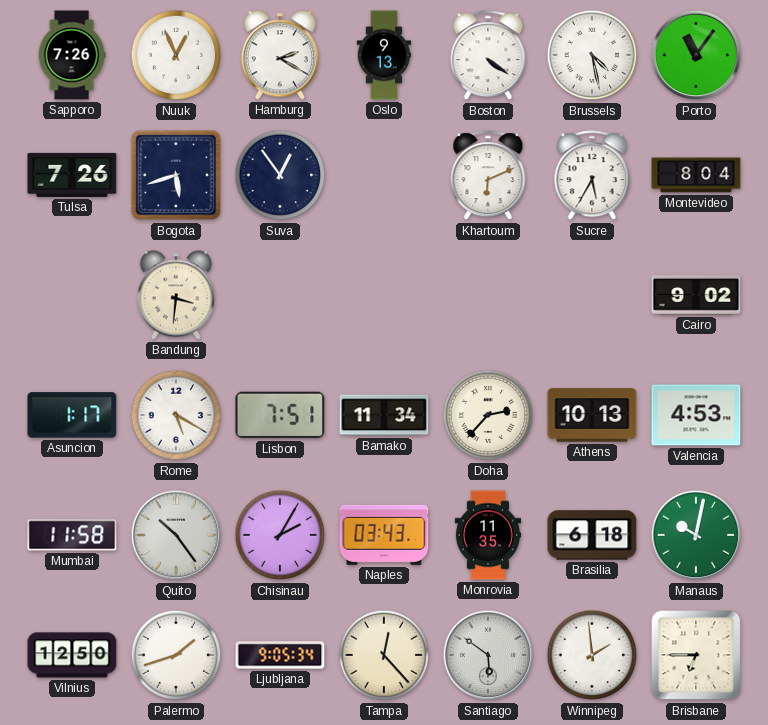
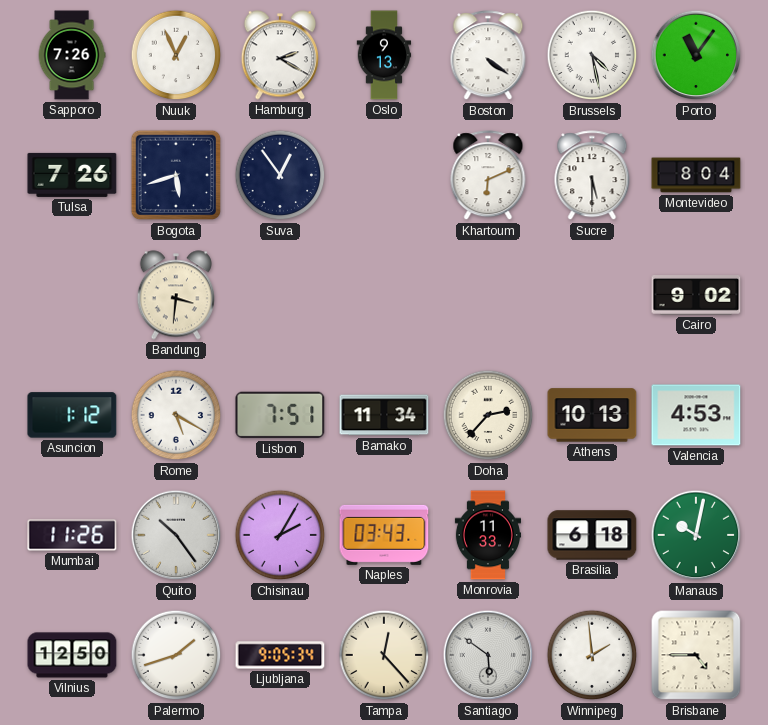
Sucre: 5:35 -> 5:30
Asuncion: 1:17 -> 1:12
Mumbai: 11:58 -> 11:26
Monrovia: 11:35 -> 11:33
Brisbane: 6:45 -> 4:45
